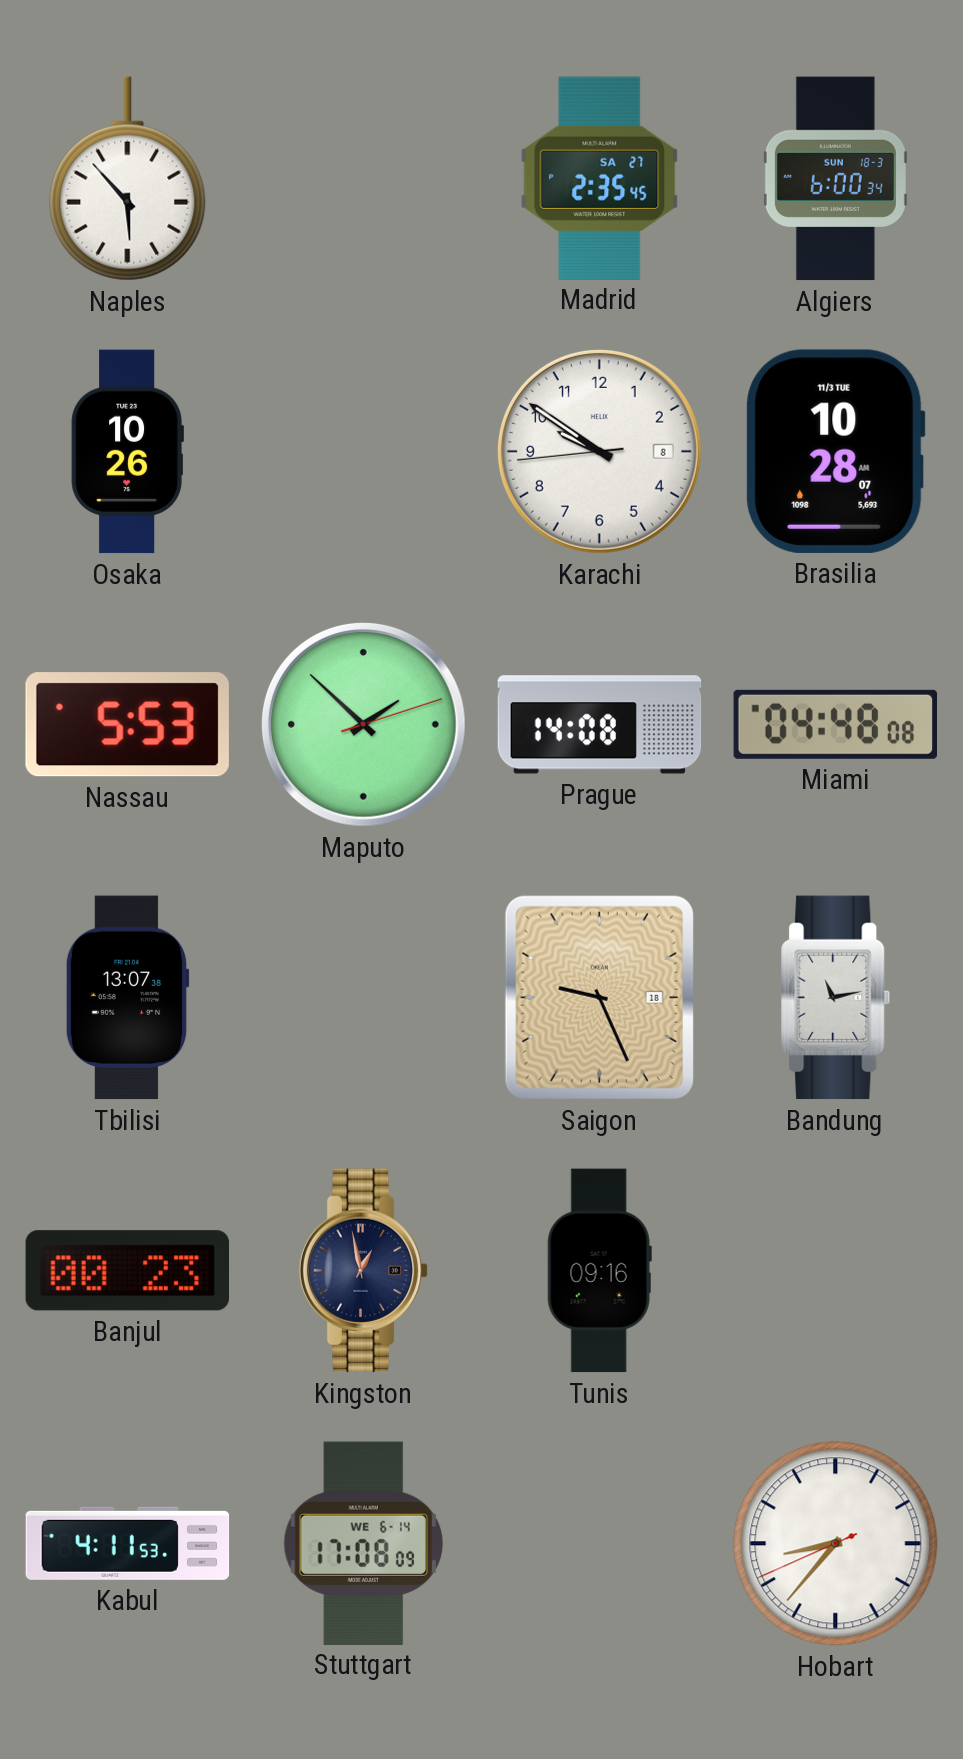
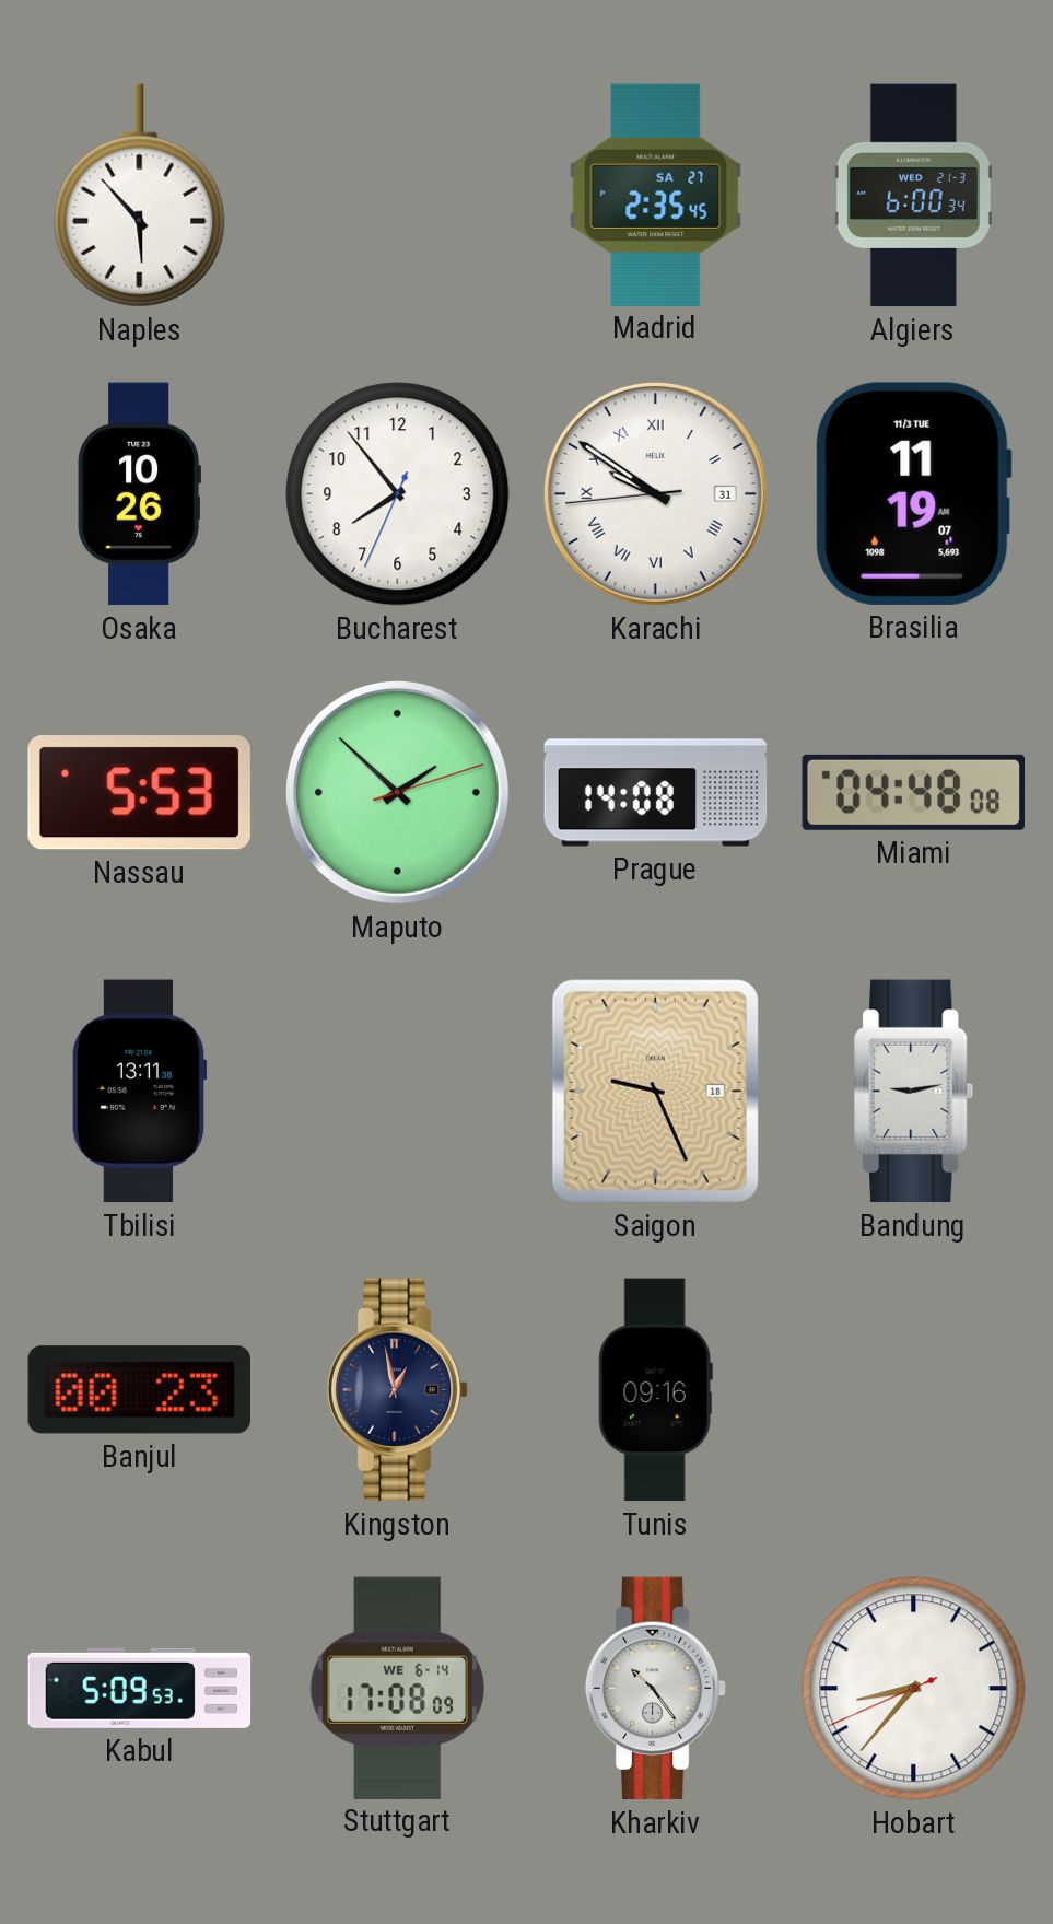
Algiers date: SUN 18-3 -> WED 21-3
Bucharest: none -> 7:53
Karachi date: 8 -> 31
Karachi numerals: Arabic -> Roman
Brasilia: 10:28 -> 11:19
Tbilisi: 13:07 -> 13:11
Bandung: 11:13 -> 9:13
Kabul: 4:11 -> 5:09
Kharkiv: none -> 10:24
